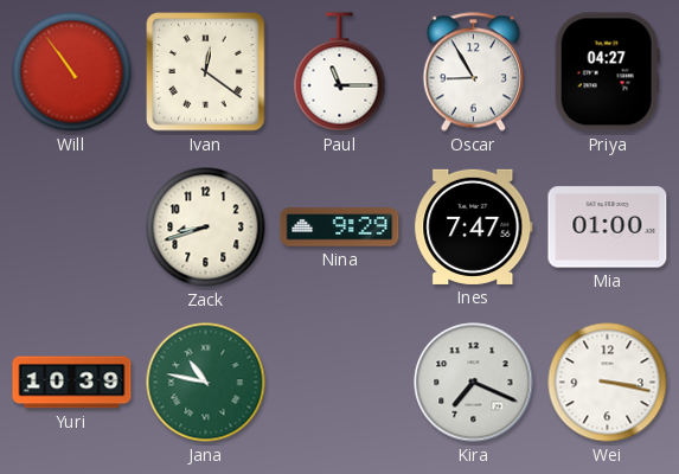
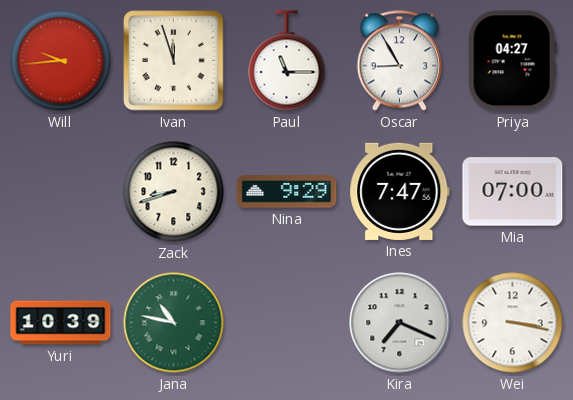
Will: 10:54 -> 9:44
Ivan: 12:21 -> 11:57
Mia: 01:00 -> 07:00
